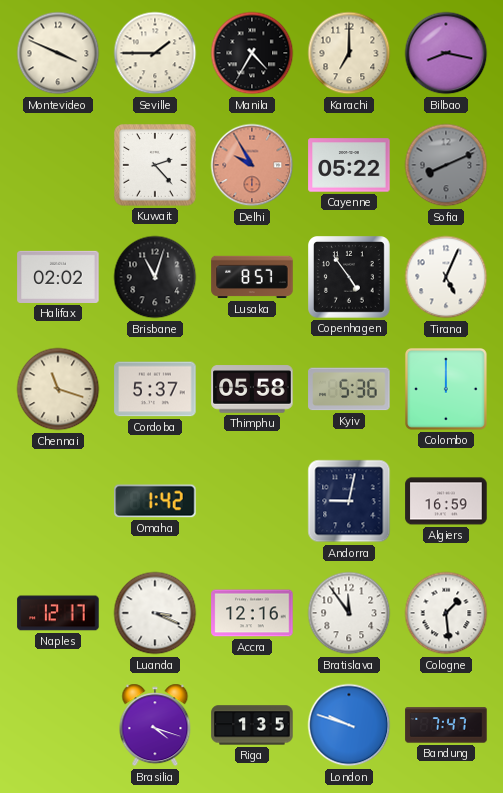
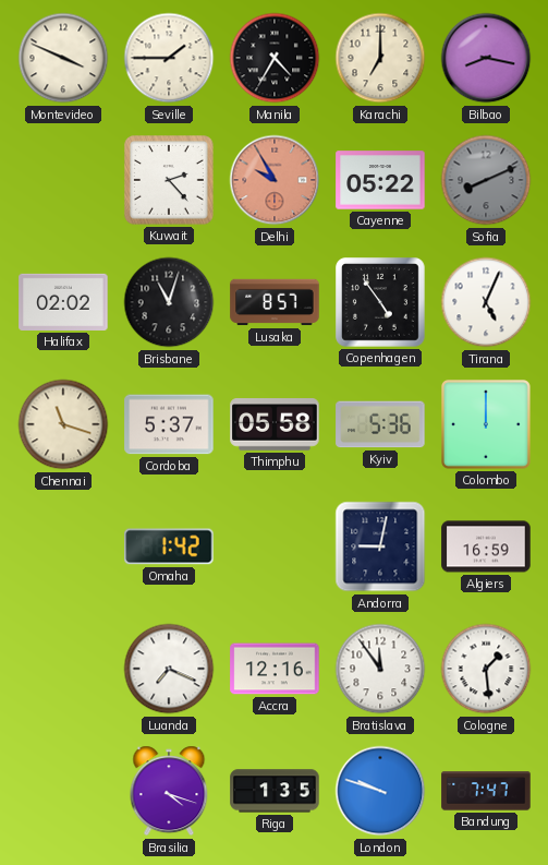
Naples: 12:17 -> none
Luanda: 3:19 -> 7:19
